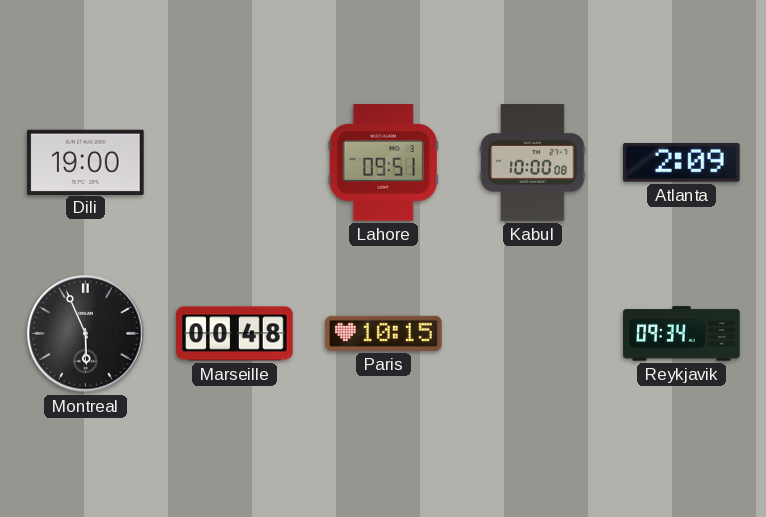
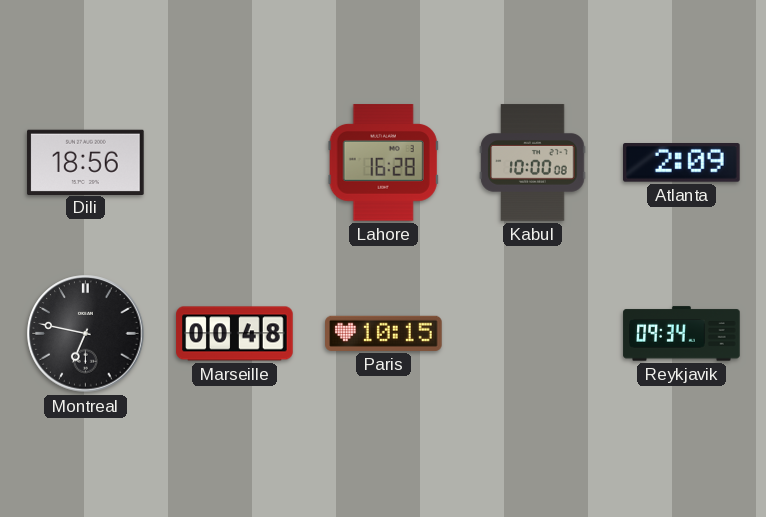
Dili: 19:00 -> 18:56
Lahore: 09:51 -> 16:28
Montreal: 5:56 -> 6:47
